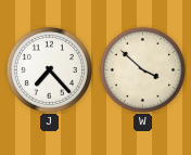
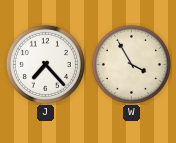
W: 3:52 -> 3:55
